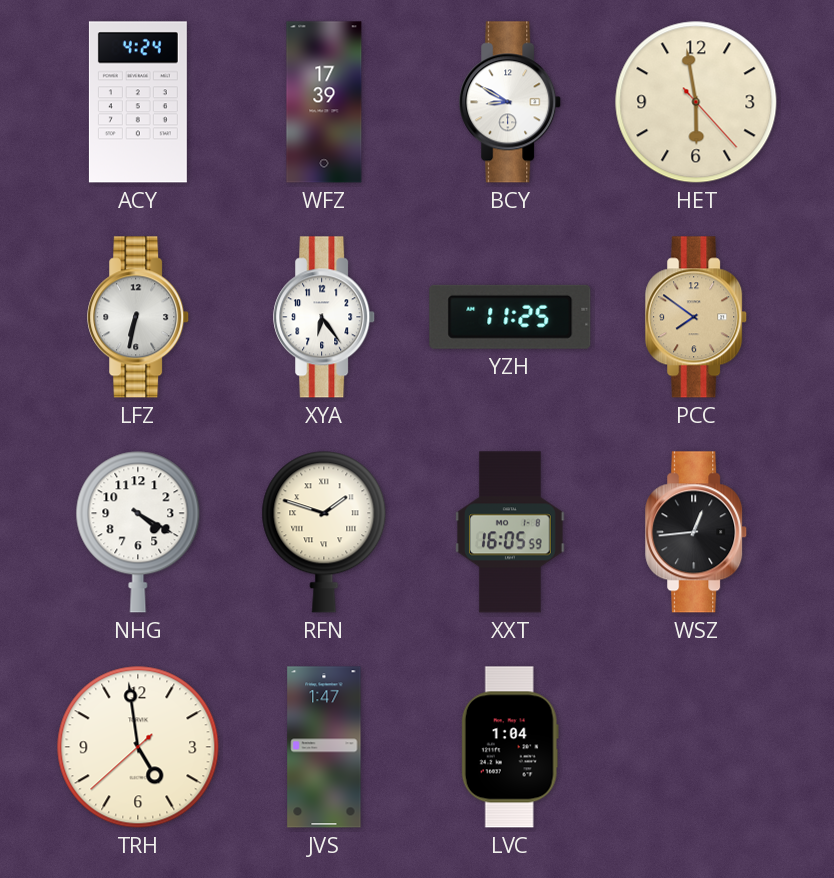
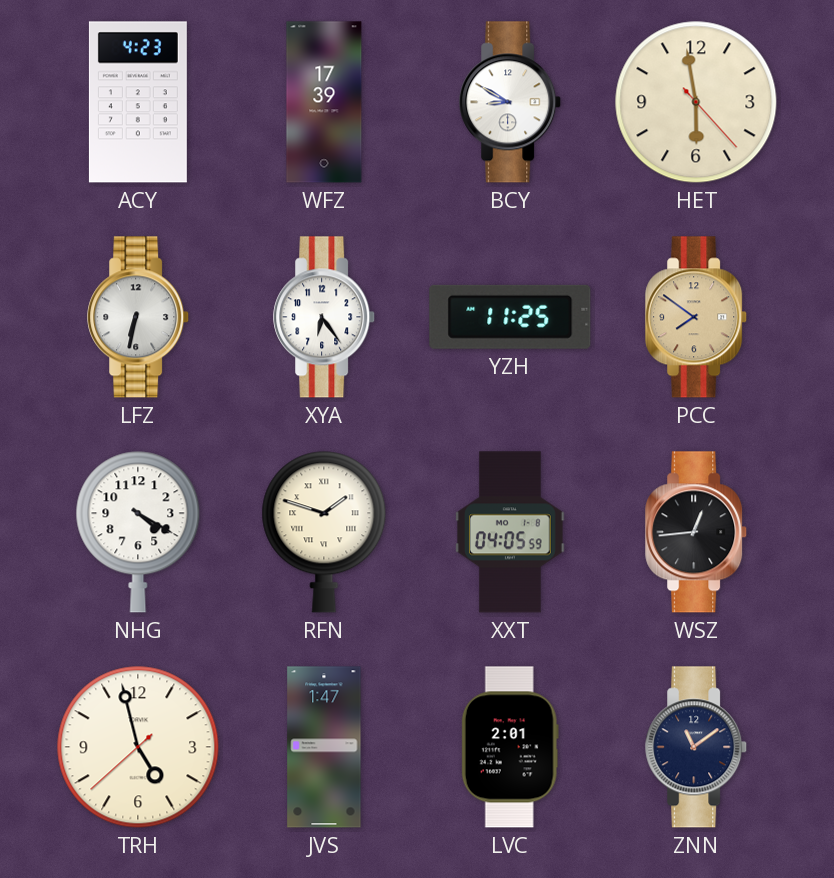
ACY: 4:24 -> 4:23
XXT: 16:05 -> 04:05
TRH: 4:58 -> 4:57
LVC: 1:04 -> 2:01
ZNN: none -> 11:09
